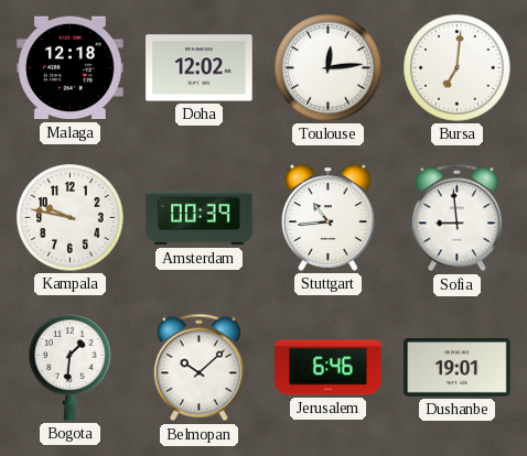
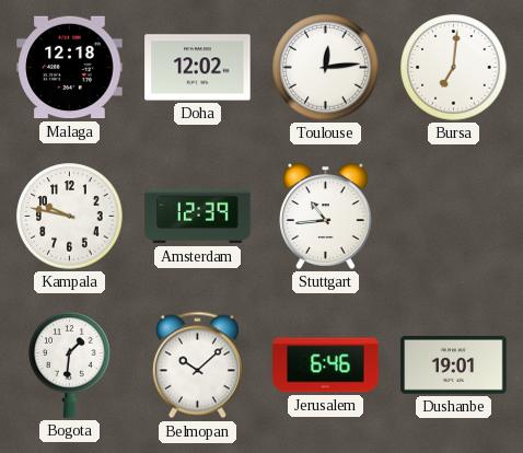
Amsterdam: 00:39 -> 12:39
Sofia: 8:59 -> none
